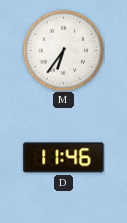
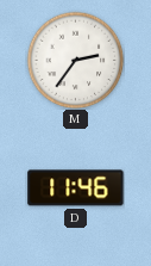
M: 6:36 -> 2:36
